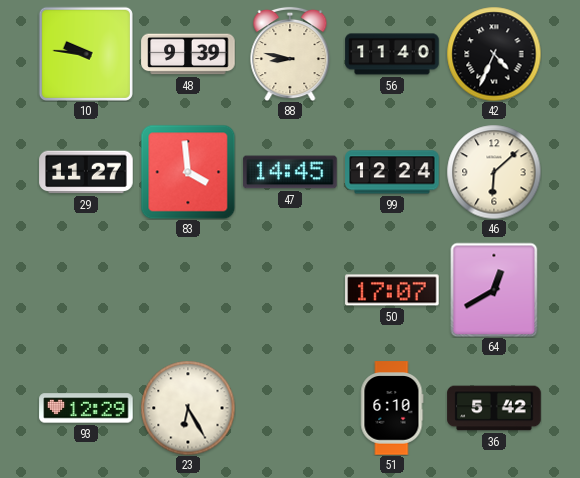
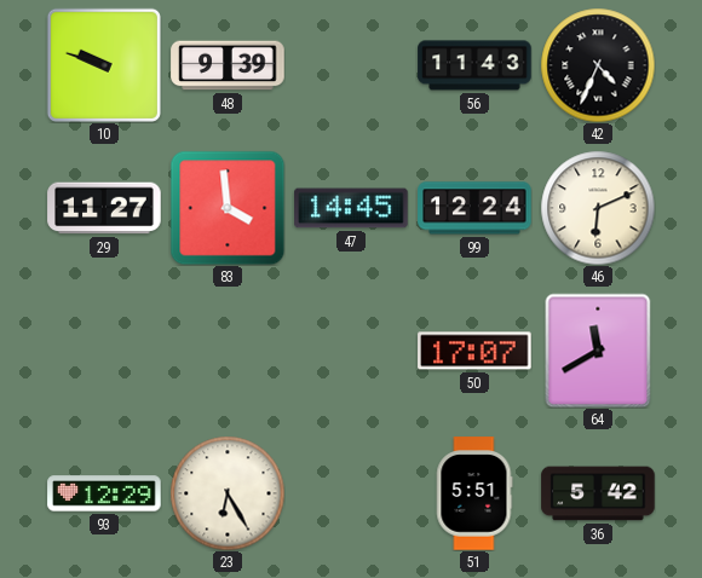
10: 9:46 -> 9:48
88: 8:47 -> none
56: 11:40 -> 11:43
46: 6:08 -> 6:11
64: 12:40 -> 11:40
51: 6:10 -> 5:51
